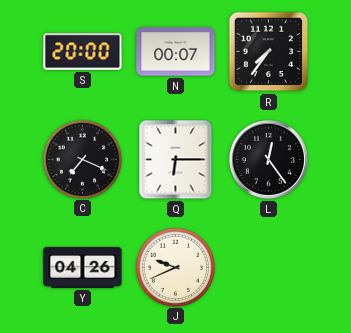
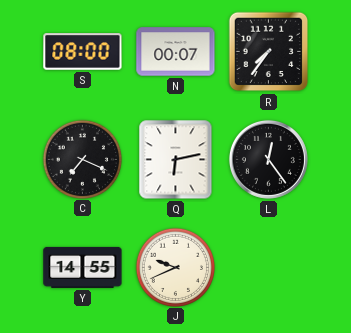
S: 20:00 -> 08:00
Q: 6:15 -> 6:13
Y: 04:26 -> 14:55
